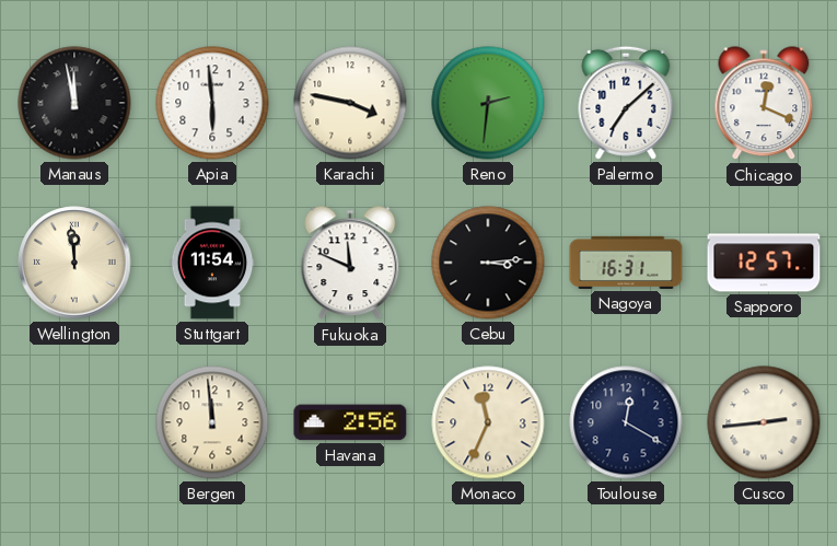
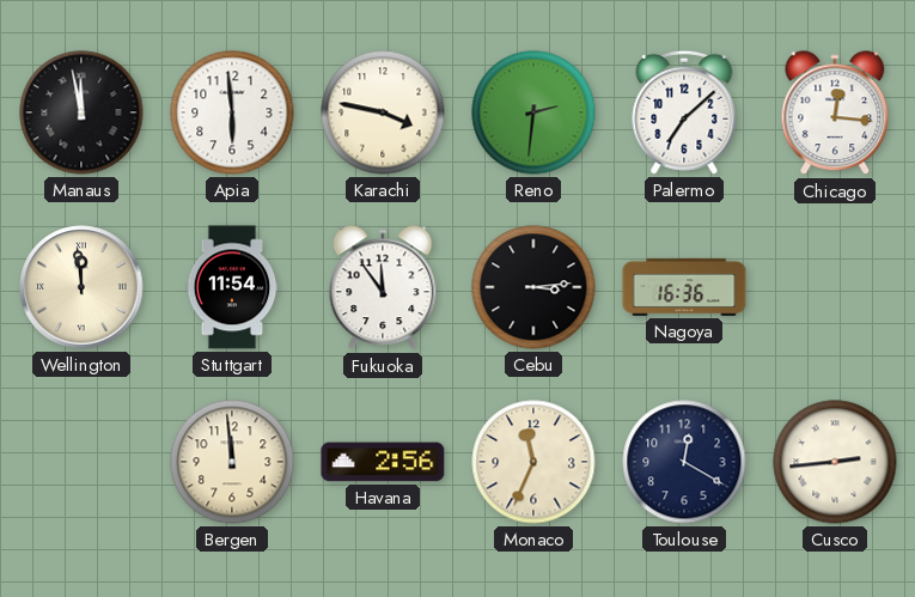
Chicago: 12:19 -> 12:16
Fukuoka: 11:49 -> 11:54
Nagoya: 16:31 -> 16:36
Sapporo: 12:57 -> none
